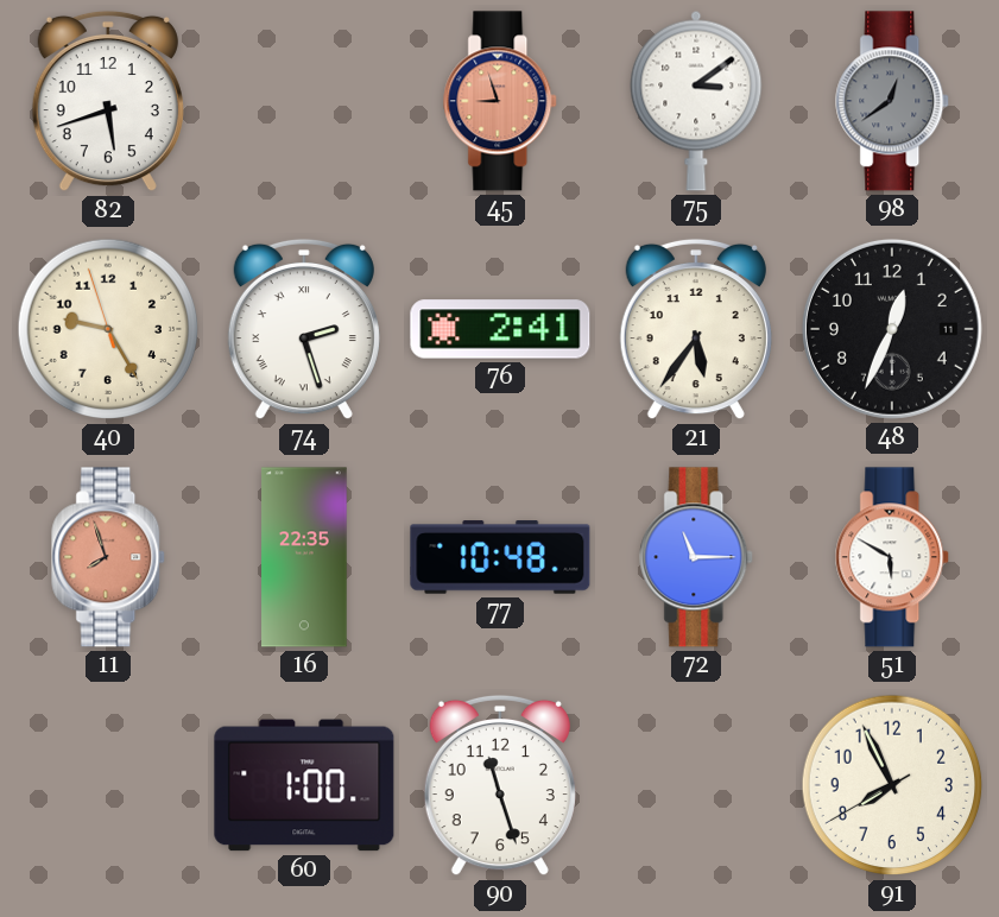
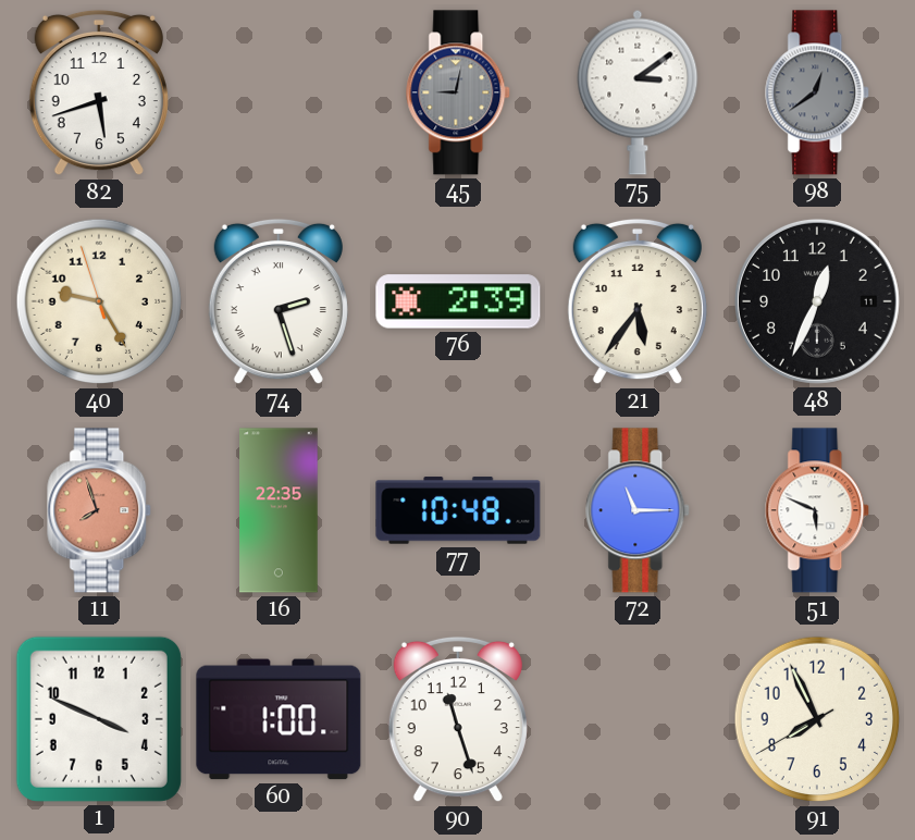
45: 8:57 -> 9:02
45 dial: salmon -> grey
76: 2:41 -> 2:39
51: 5:50 -> 5:49
1: none -> 3:49
